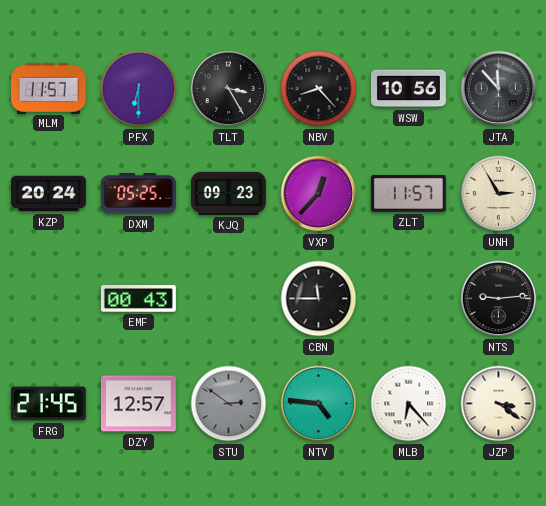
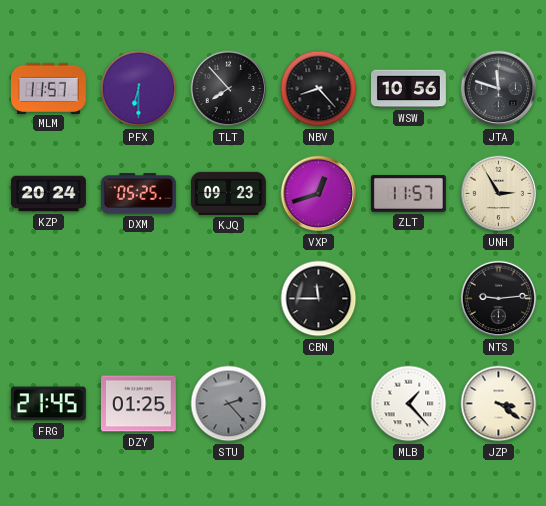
TLT: 3:25 -> 7:53
JTA: 11:53 -> 11:48
VXP: 12:37 -> 12:42
EMF: 00:43 -> none
DZY: 12:57 -> 01:25
STU: 2:51 -> 2:23
NTV: 4:46 -> none
MLB: 6:23 -> 1:23
